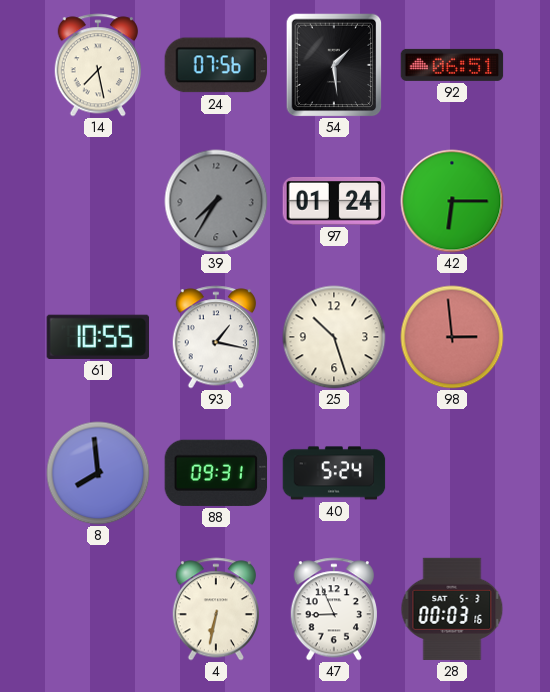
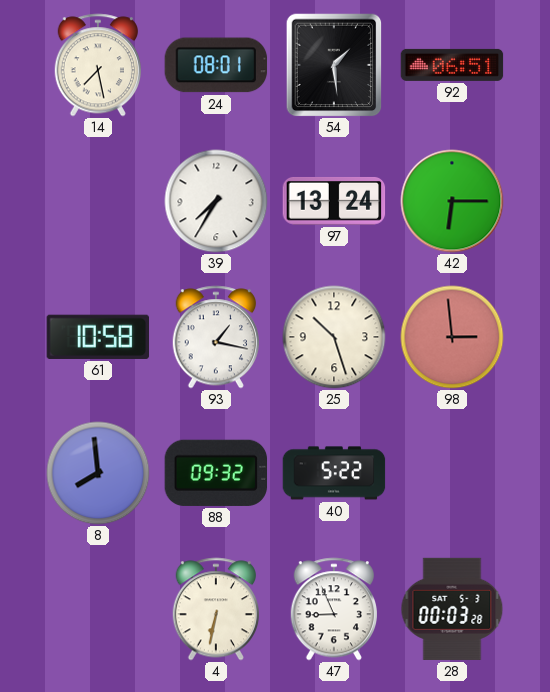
24: 07:56 -> 08:01
39 dial: grey -> white
97: 01:24 -> 13:24
61: 10:55 -> 10:58
88: 09:31 -> 09:32
40: 5:24 -> 5:22
28: 00:03:16 -> 00:03:28
